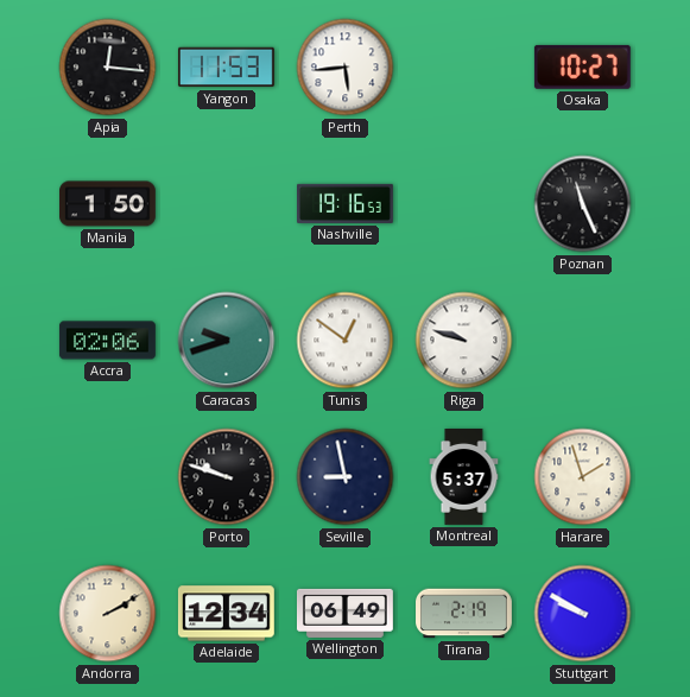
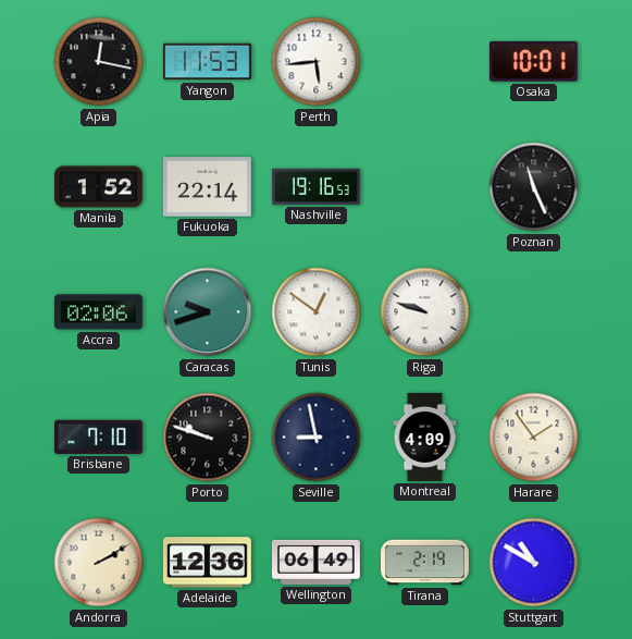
Apia: 12:16 -> 12:17
Osaka: 10:27 -> 10:01
Manila: 1:50 -> 1:52
Fukuoka: none -> 22:14
Brisbane: none -> 7:10
Montreal: 5:37 -> 4:09
Harare: 1:57 -> 1:54
Adelaide: 12:34 -> 12:36
Stuttgart: 9:50 -> 10:50
